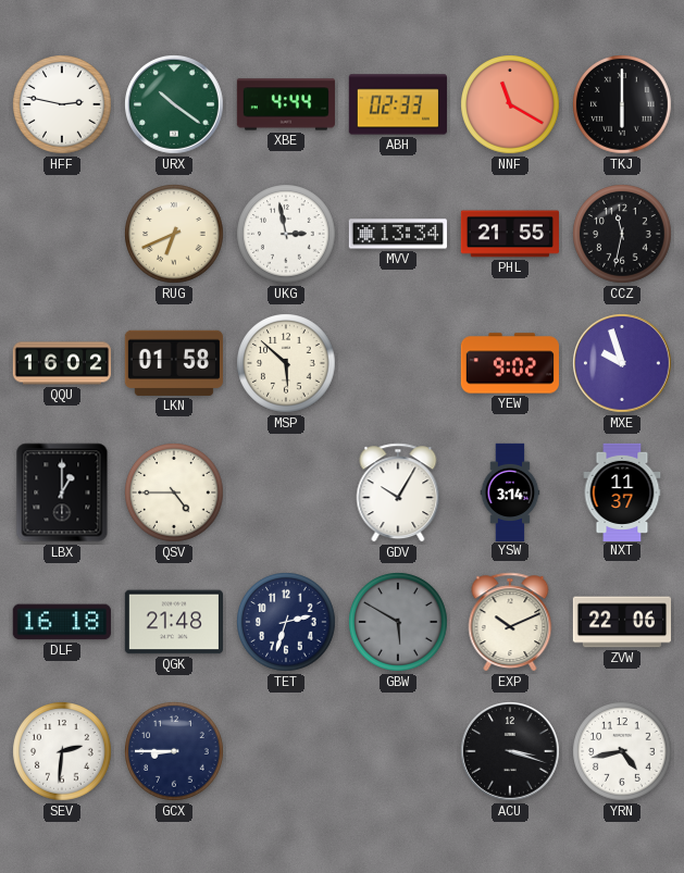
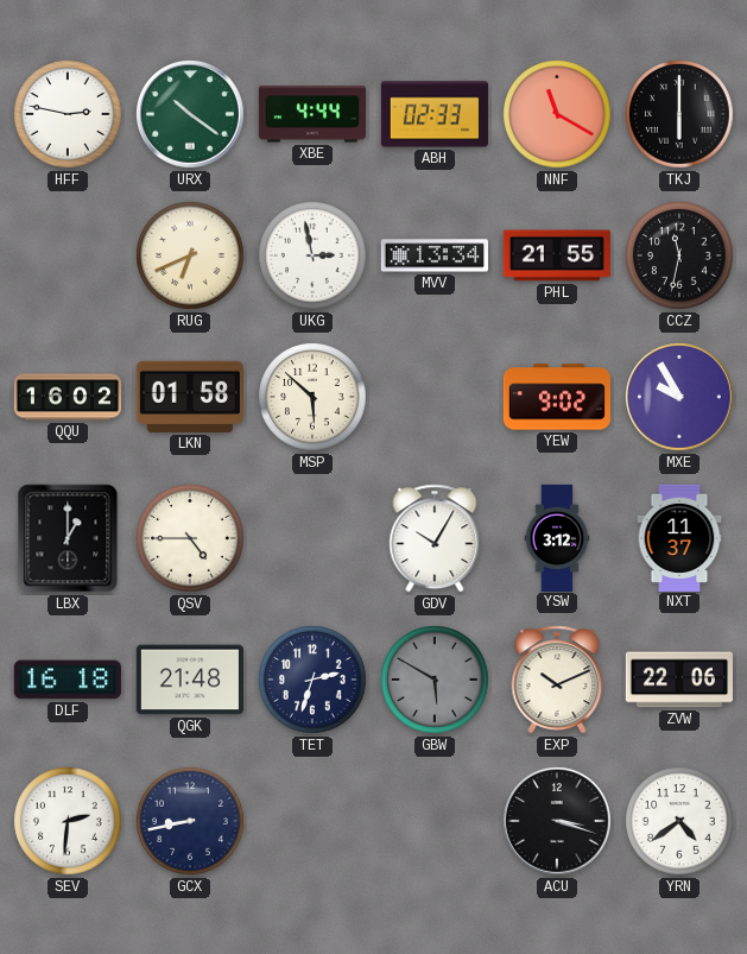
MXE: 9:57 -> 9:55
YSW: 3:14 -> 3:12
GCX: 8:45 -> 8:43
YRN: 4:43 -> 4:39
